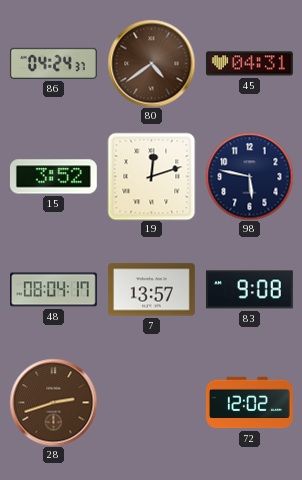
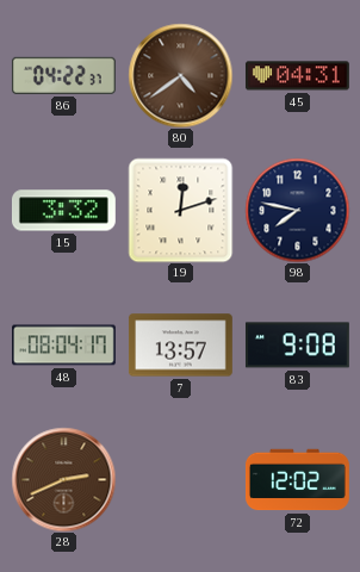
86: 04:24 -> 04:22
15: 3:52 -> 3:32
98: 5:47 -> 7:47
28: 2:42 -> 2:41
